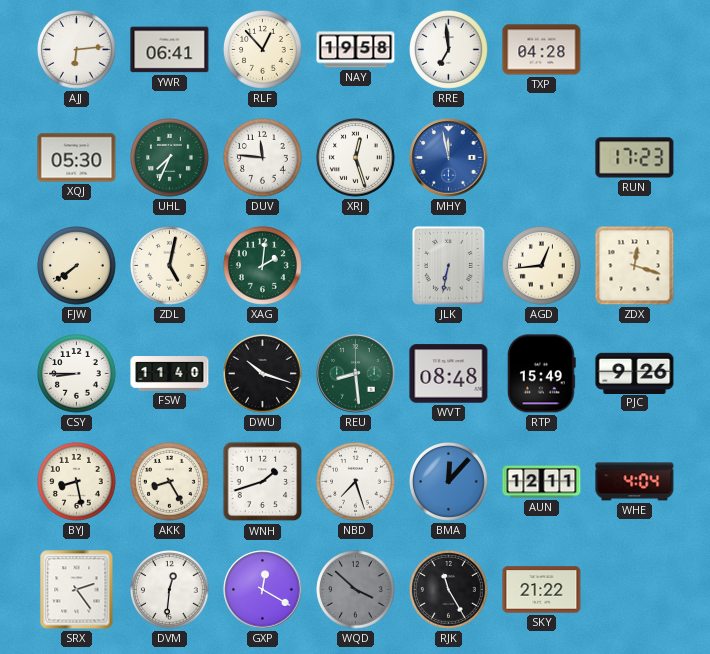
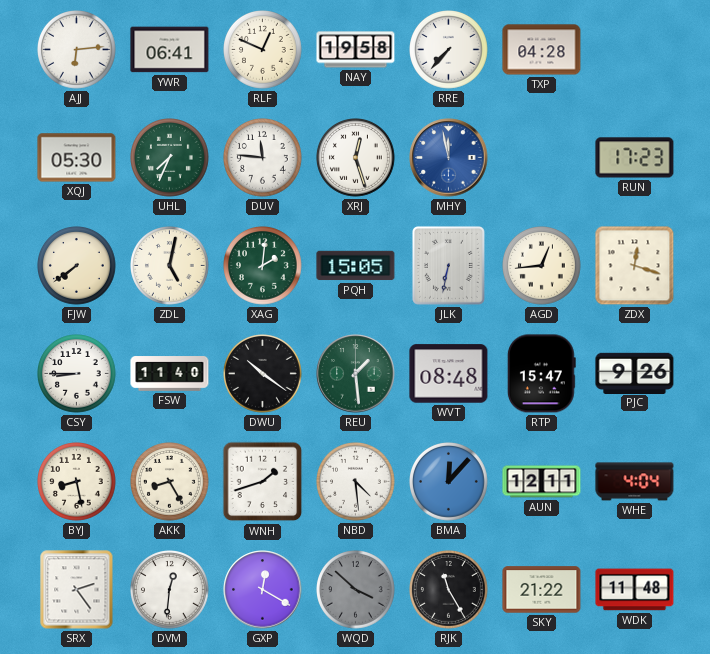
RLF: 12:53 -> 12:49
RRE: 6:59 -> 7:37
PQH: none -> 15:05
DWU: 10:18 -> 10:21
REU: 8:29 -> 1:29
RTP: 15:49 -> 15:47
NBD: 7:27 -> 4:29
WDK: none -> 11:48
